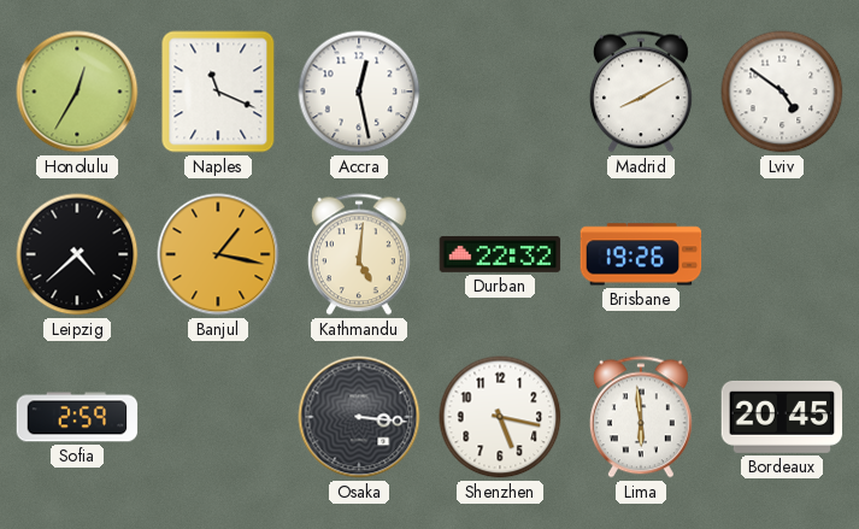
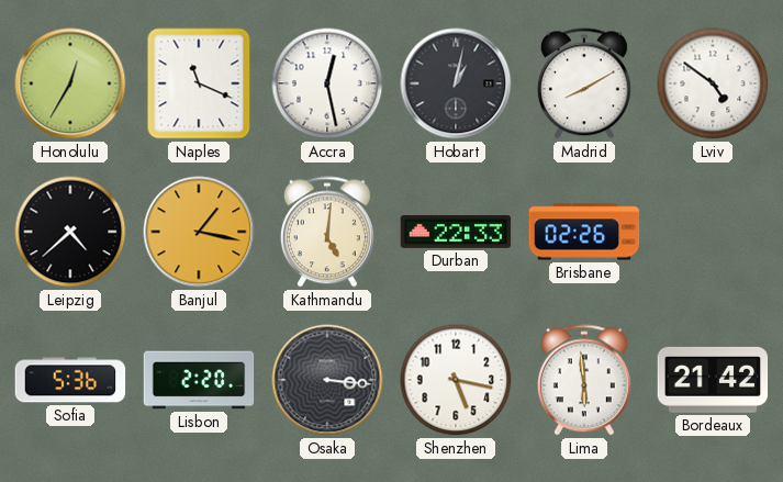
Hobart: none -> 1:02
Durban: 22:32 -> 22:33
Brisbane: 19:26 -> 02:26
Sofia: 2:59 -> 5:36
Lisbon: none -> 2:20
Bordeaux: 20:45 -> 21:42
